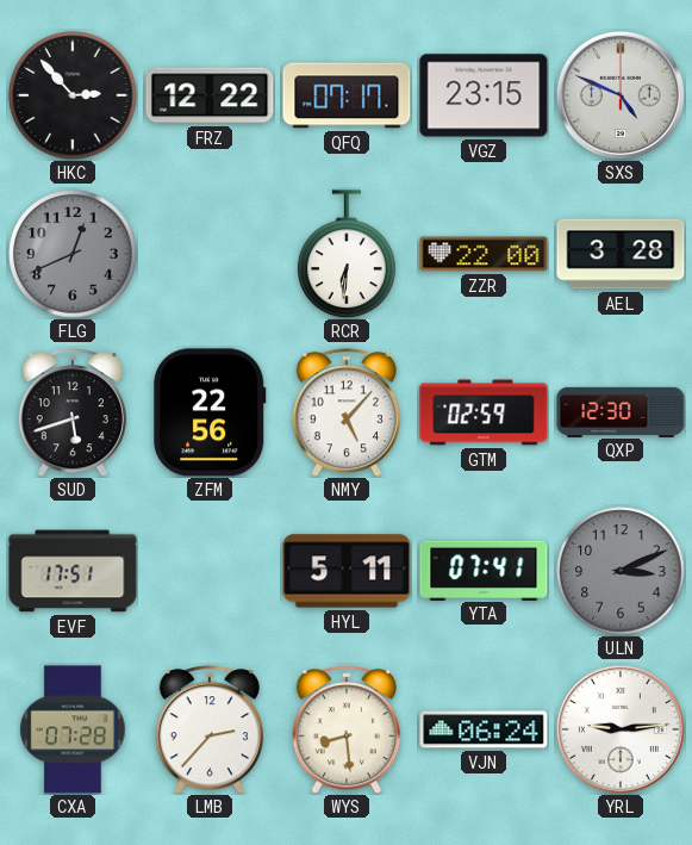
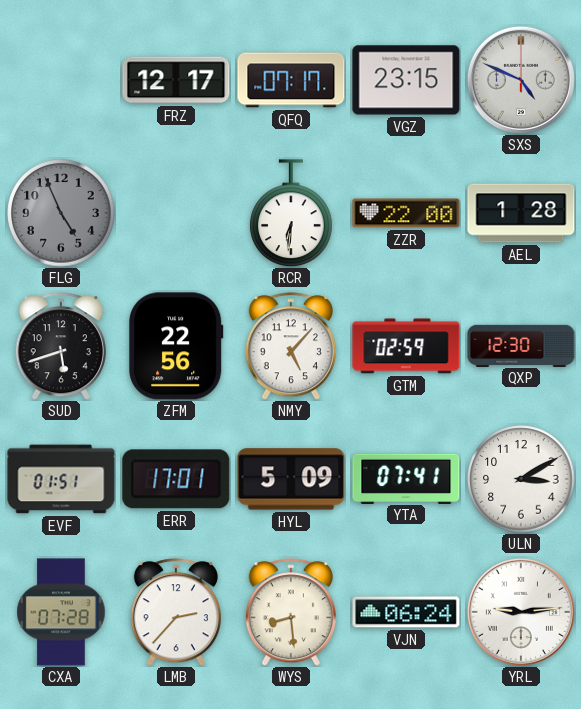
HKC: 2:53 -> none
FRZ: 12:22 -> 12:17
FLG: 12:41 -> 4:56
AEL: 3:28 -> 1:28
EVF: 17:51 -> 01:51
ERR: none -> 17:01
HYL: 5:11 -> 5:09
ULN: 3:11 -> 3:10
ULN dial: grey -> white
